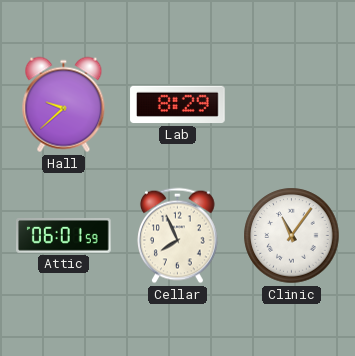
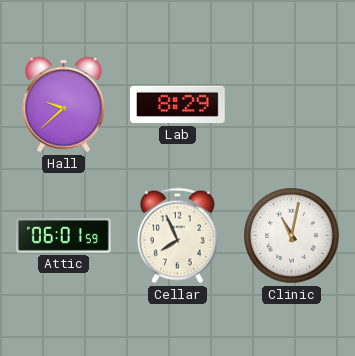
Clinic: 11:06 -> 11:02
